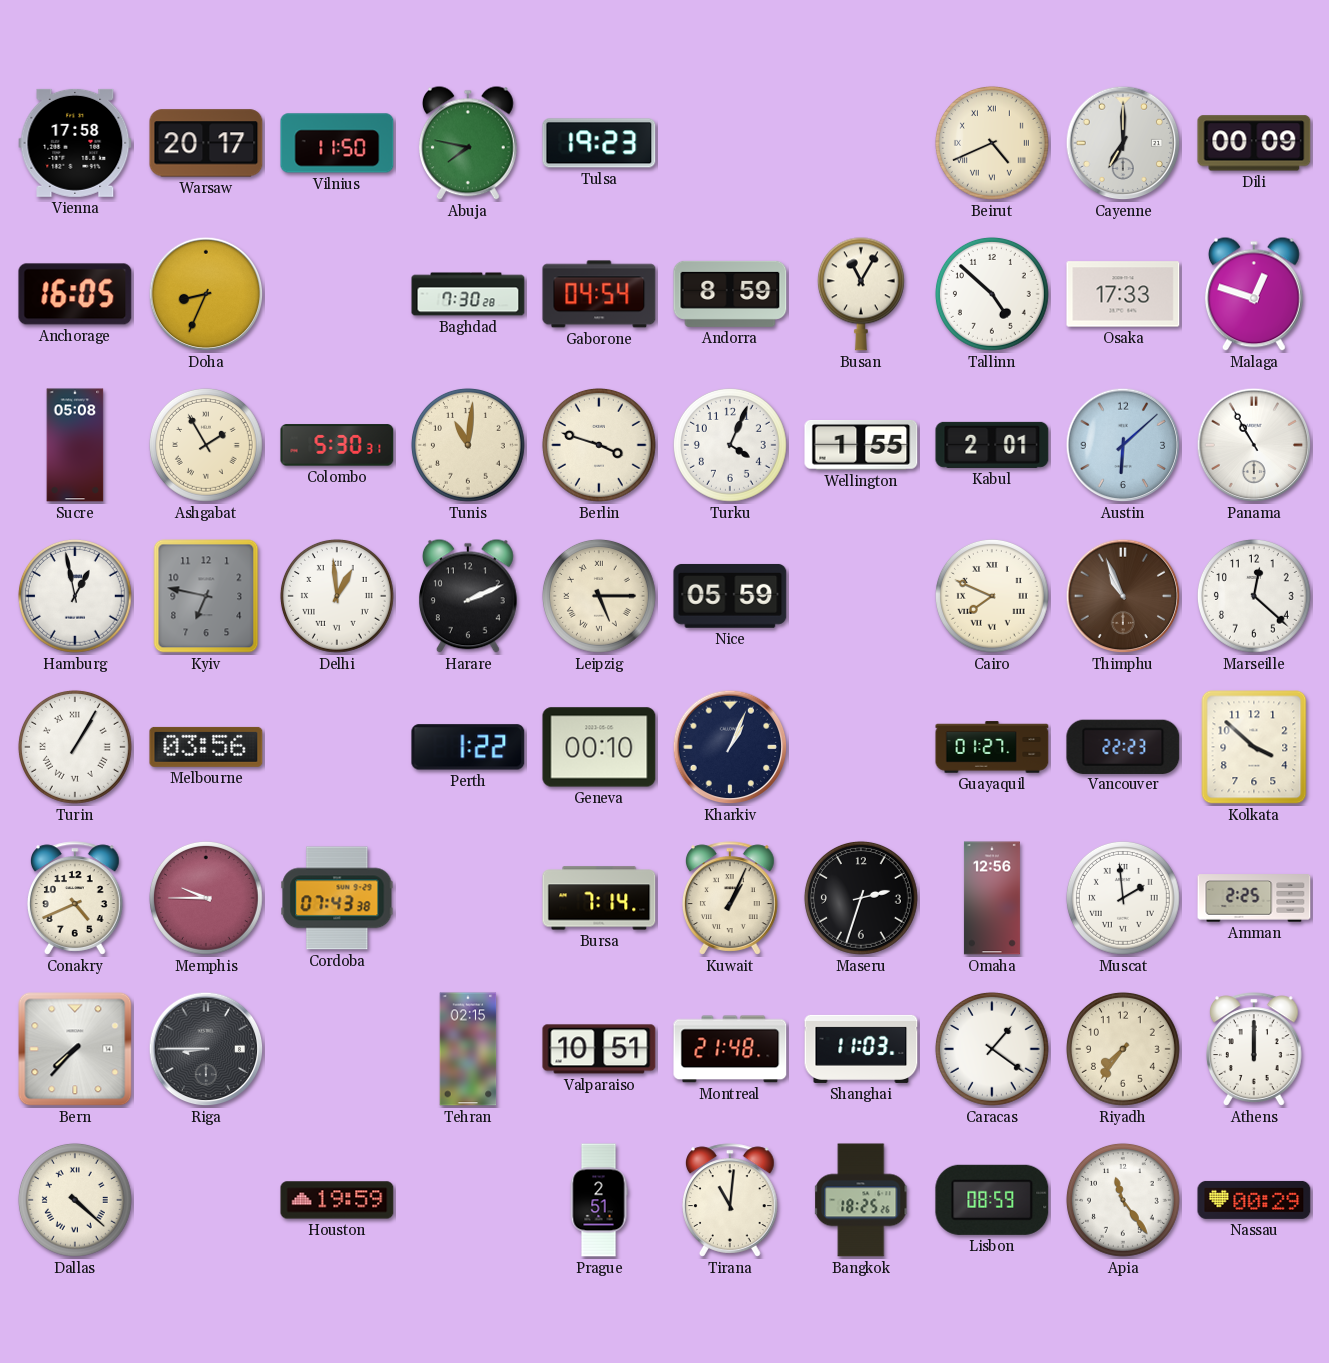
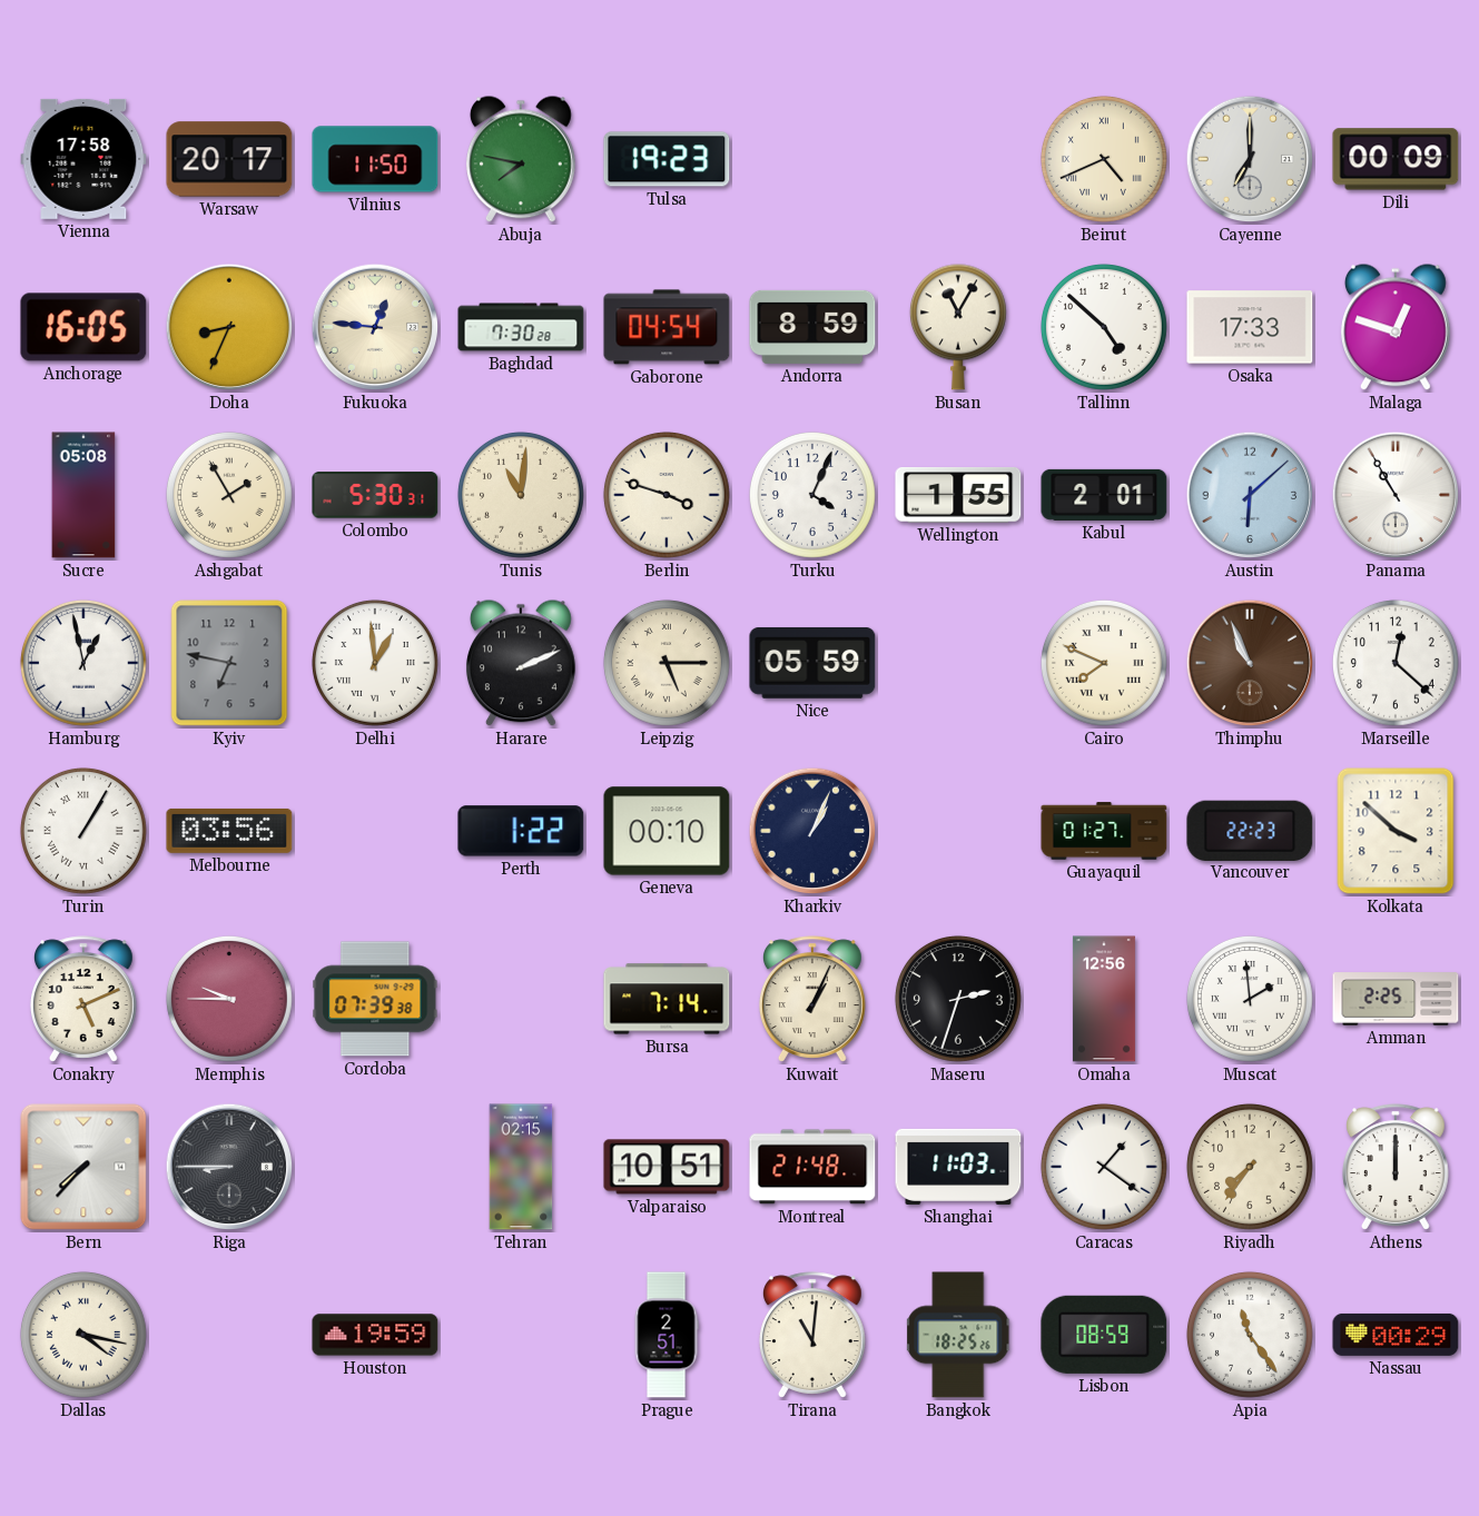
Fukuoka: none -> 12:46
Conakry: 4:41 -> 5:11
Cordoba: 07:43 -> 07:39
Dallas: 4:22 -> 4:17
